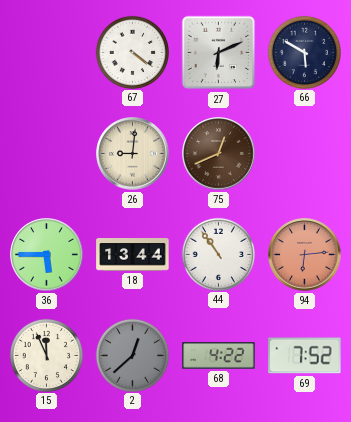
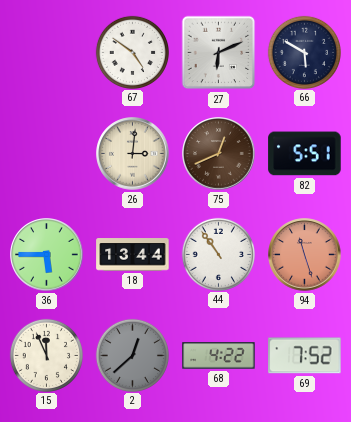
67: 4:21 -> 4:51
26: 9:01 -> 3:01
82: none -> 5:51
94: 6:14 -> 11:27
